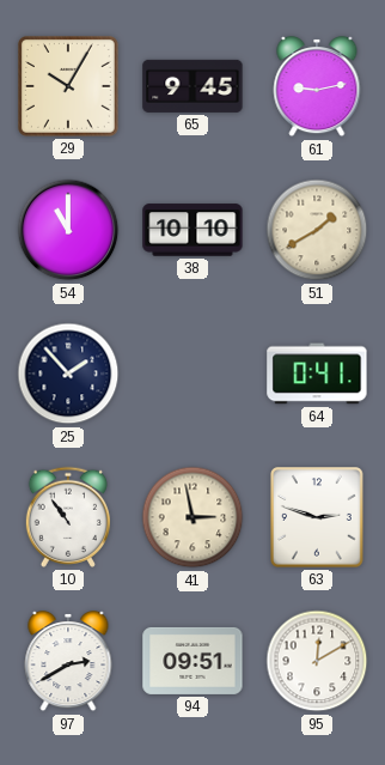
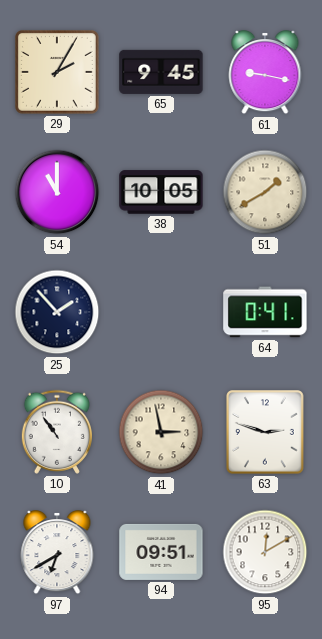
29: 10:05 -> 2:05
61: 9:13 -> 9:17
38: 10:10 -> 10:05
97: 2:40 -> 6:40
